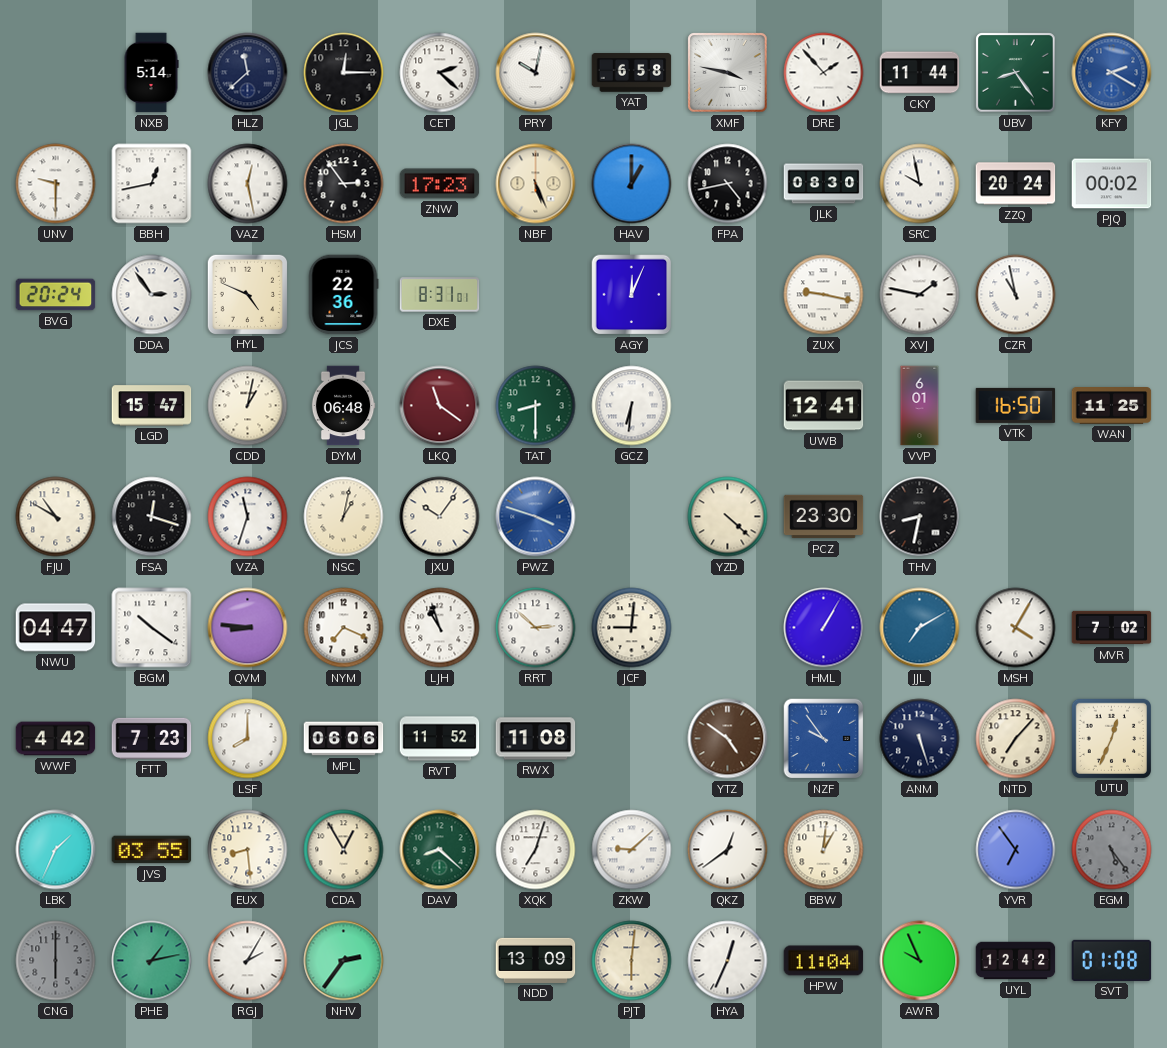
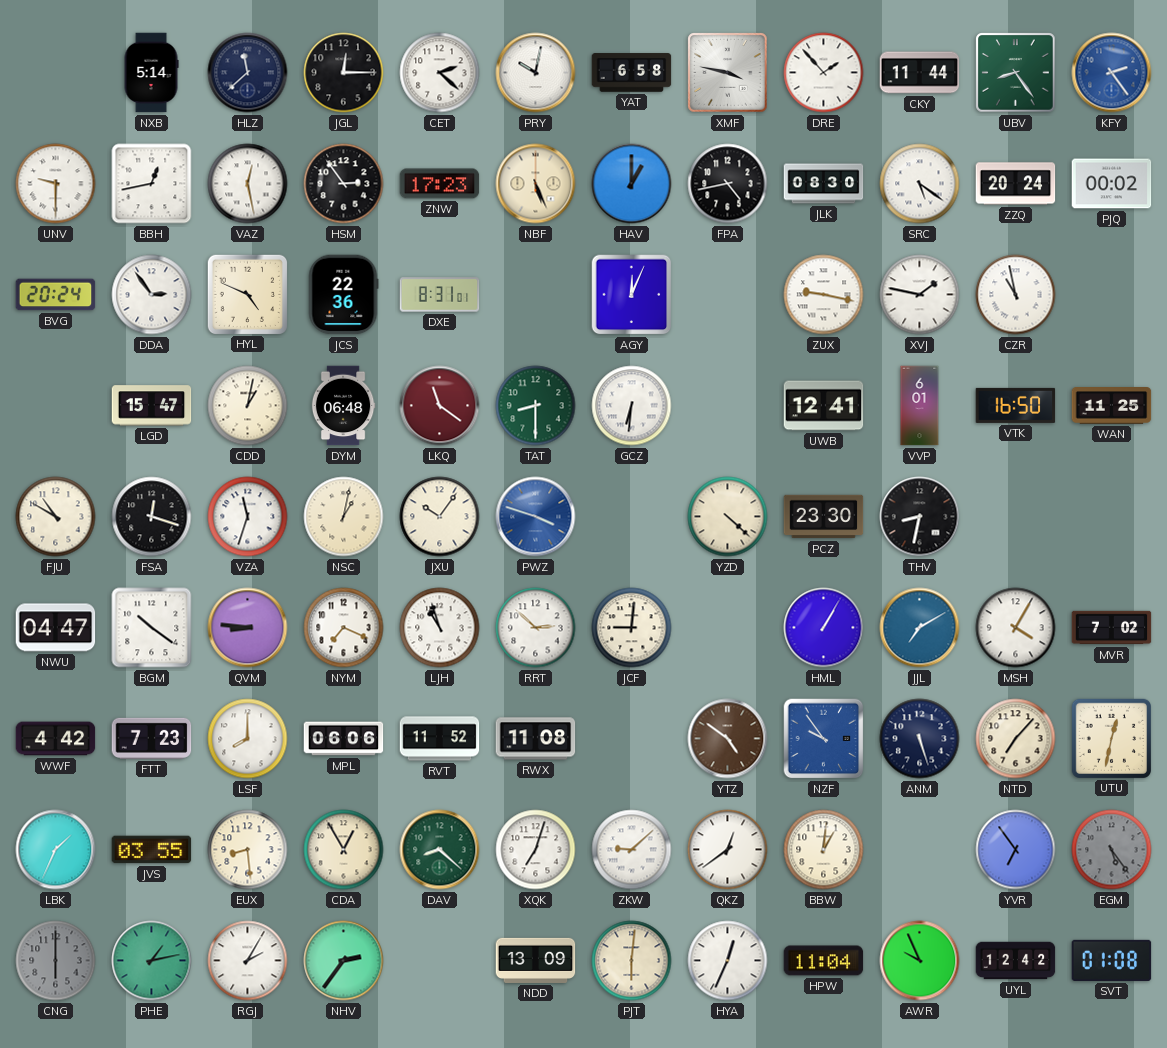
KFY: 2:20 -> 2:24
SRC: 9:58 -> 5:21
UTU: 12:34 -> 12:32
